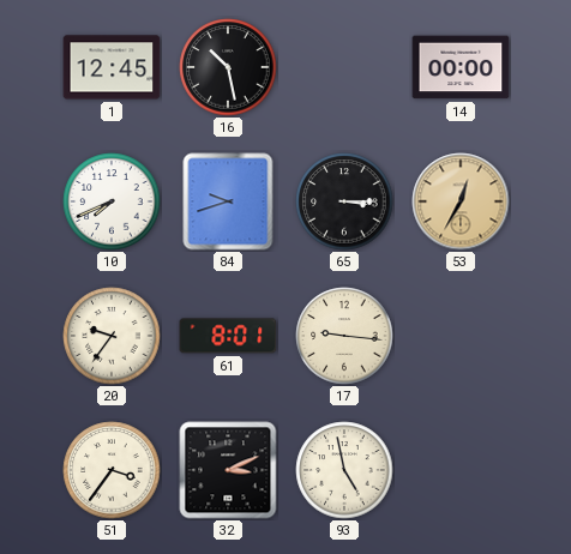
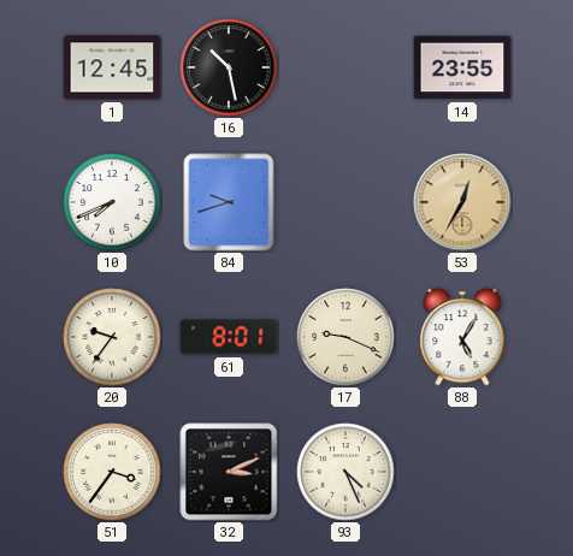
14: 00:00 -> 23:55
65: 3:15 -> none
17: 9:16 -> 9:19
88: none -> 5:05
93: 4:58 -> 4:26
